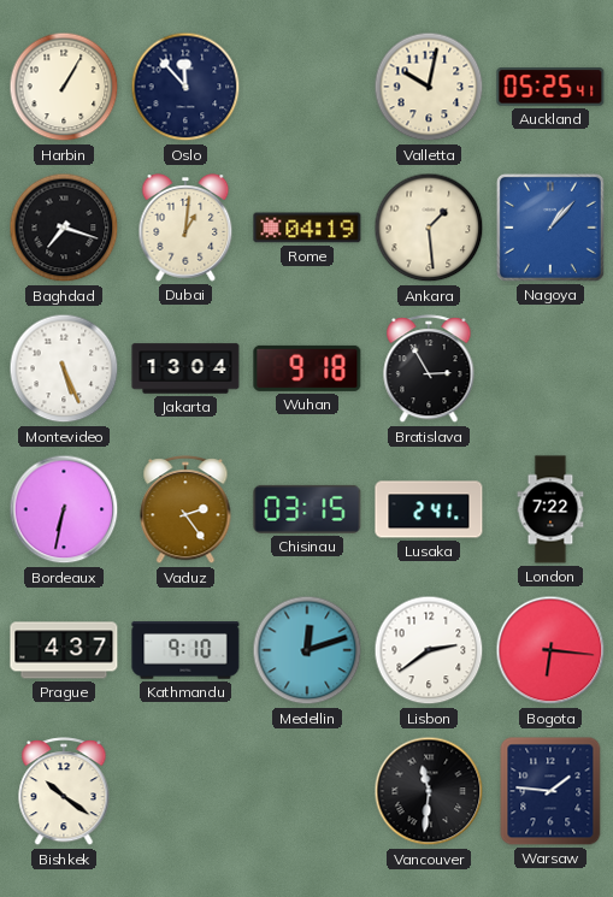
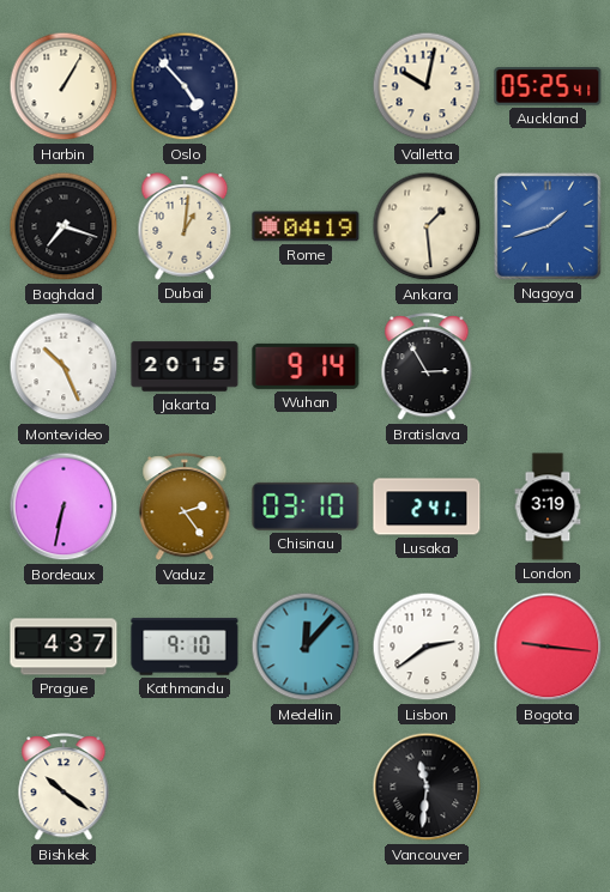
Oslo: 11:53 -> 4:53
Nagoya: 1:07 -> 1:42
Montevideo: 5:26 -> 10:26
Jakarta: 13:04 -> 20:15
Wuhan: 9:18 -> 9:14
Chisinau: 03:15 -> 03:10
London: 7:22 -> 3:19
Medellin: 12:12 -> 12:07
Bogota: 6:16 -> 9:16
Warsaw: 1:46 -> none
